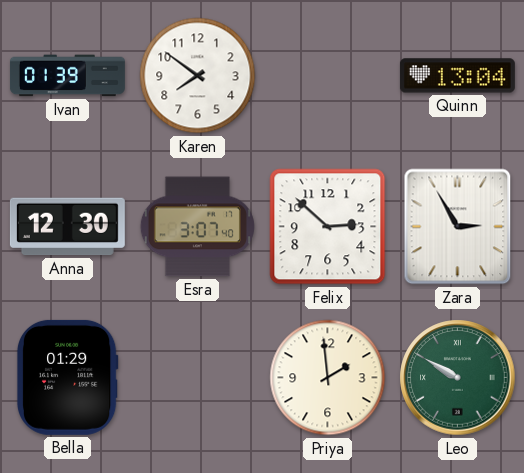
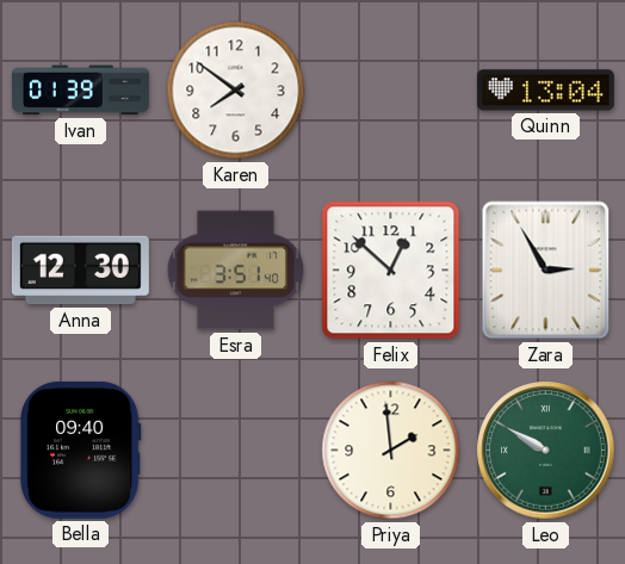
Esra: 3:07 -> 3:51
Felix: 2:52 -> 12:52
Bella: 01:29 -> 09:40
